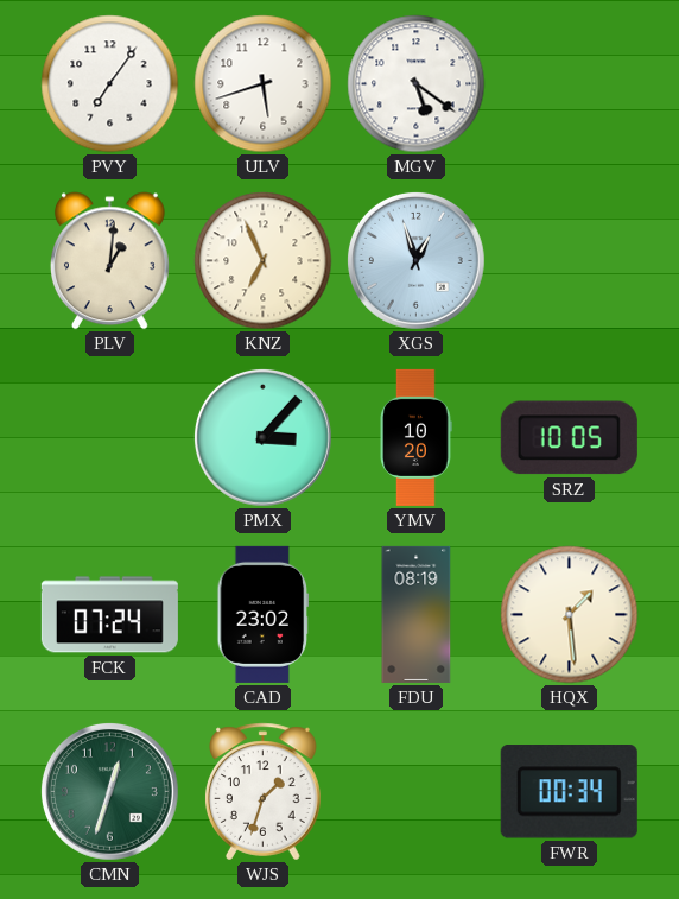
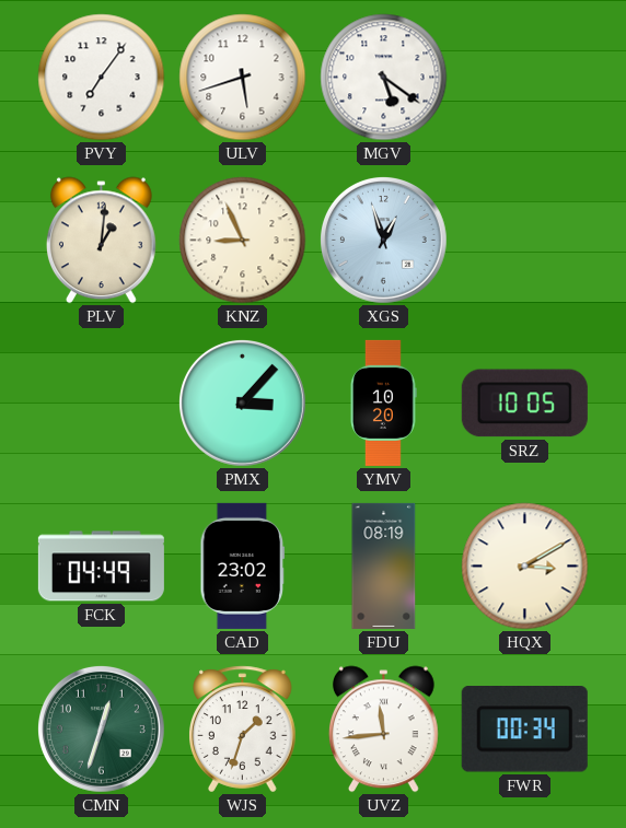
KNZ: 6:56 -> 8:56
FCK: 07:24 -> 04:49
HQX: 1:29 -> 3:10
UVZ: none -> 11:44
